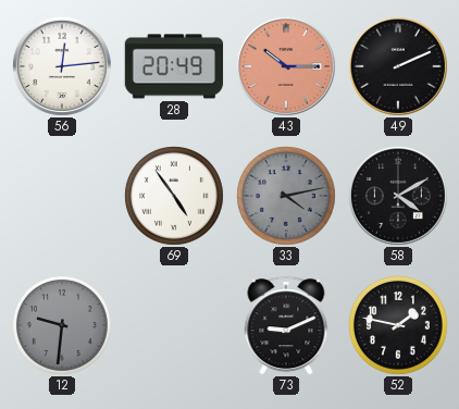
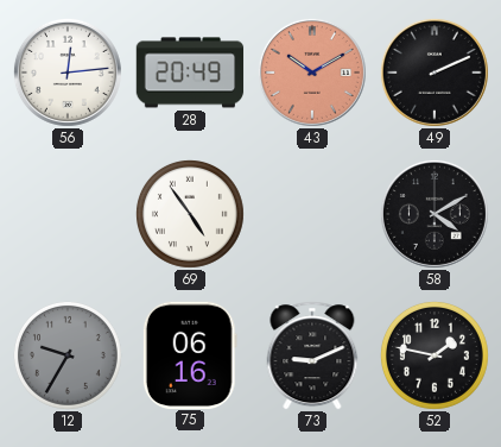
43: 10:15 -> 10:10
33: 4:13 -> none
12: 9:31 -> 9:35
75: none -> 06:16
